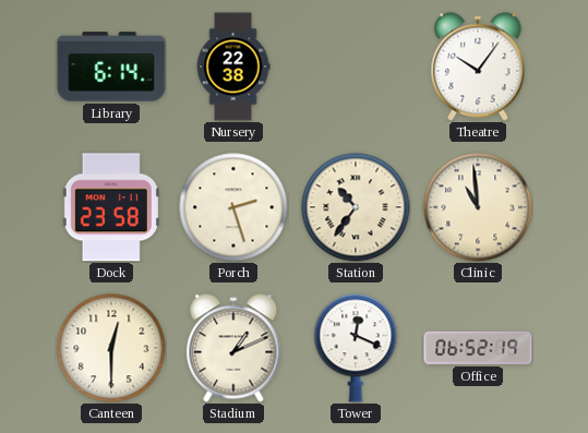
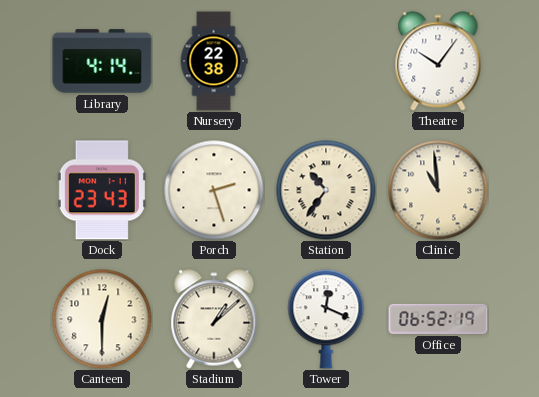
Library: 6:14 -> 4:14
Dock: 23:58 -> 23:43
Stadium: 1:11 -> 1:08
